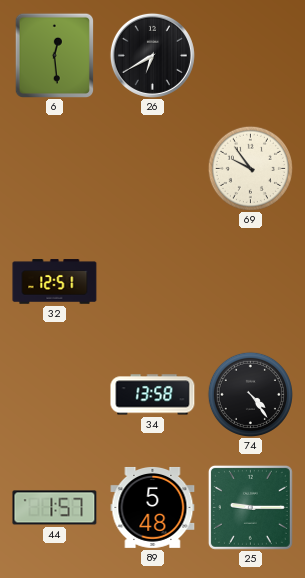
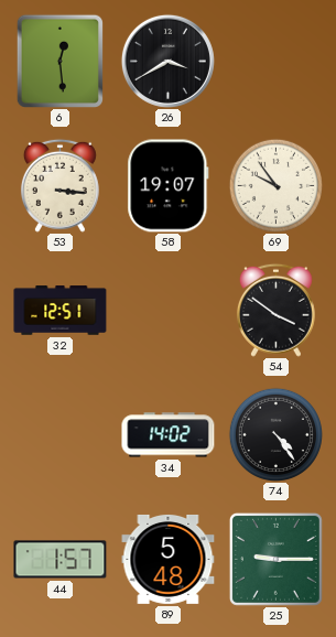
26: 6:40 -> 3:40
53: none -> 3:16
58: none -> 19:07
54: none -> 3:51
34: 13:58 -> 14:02
